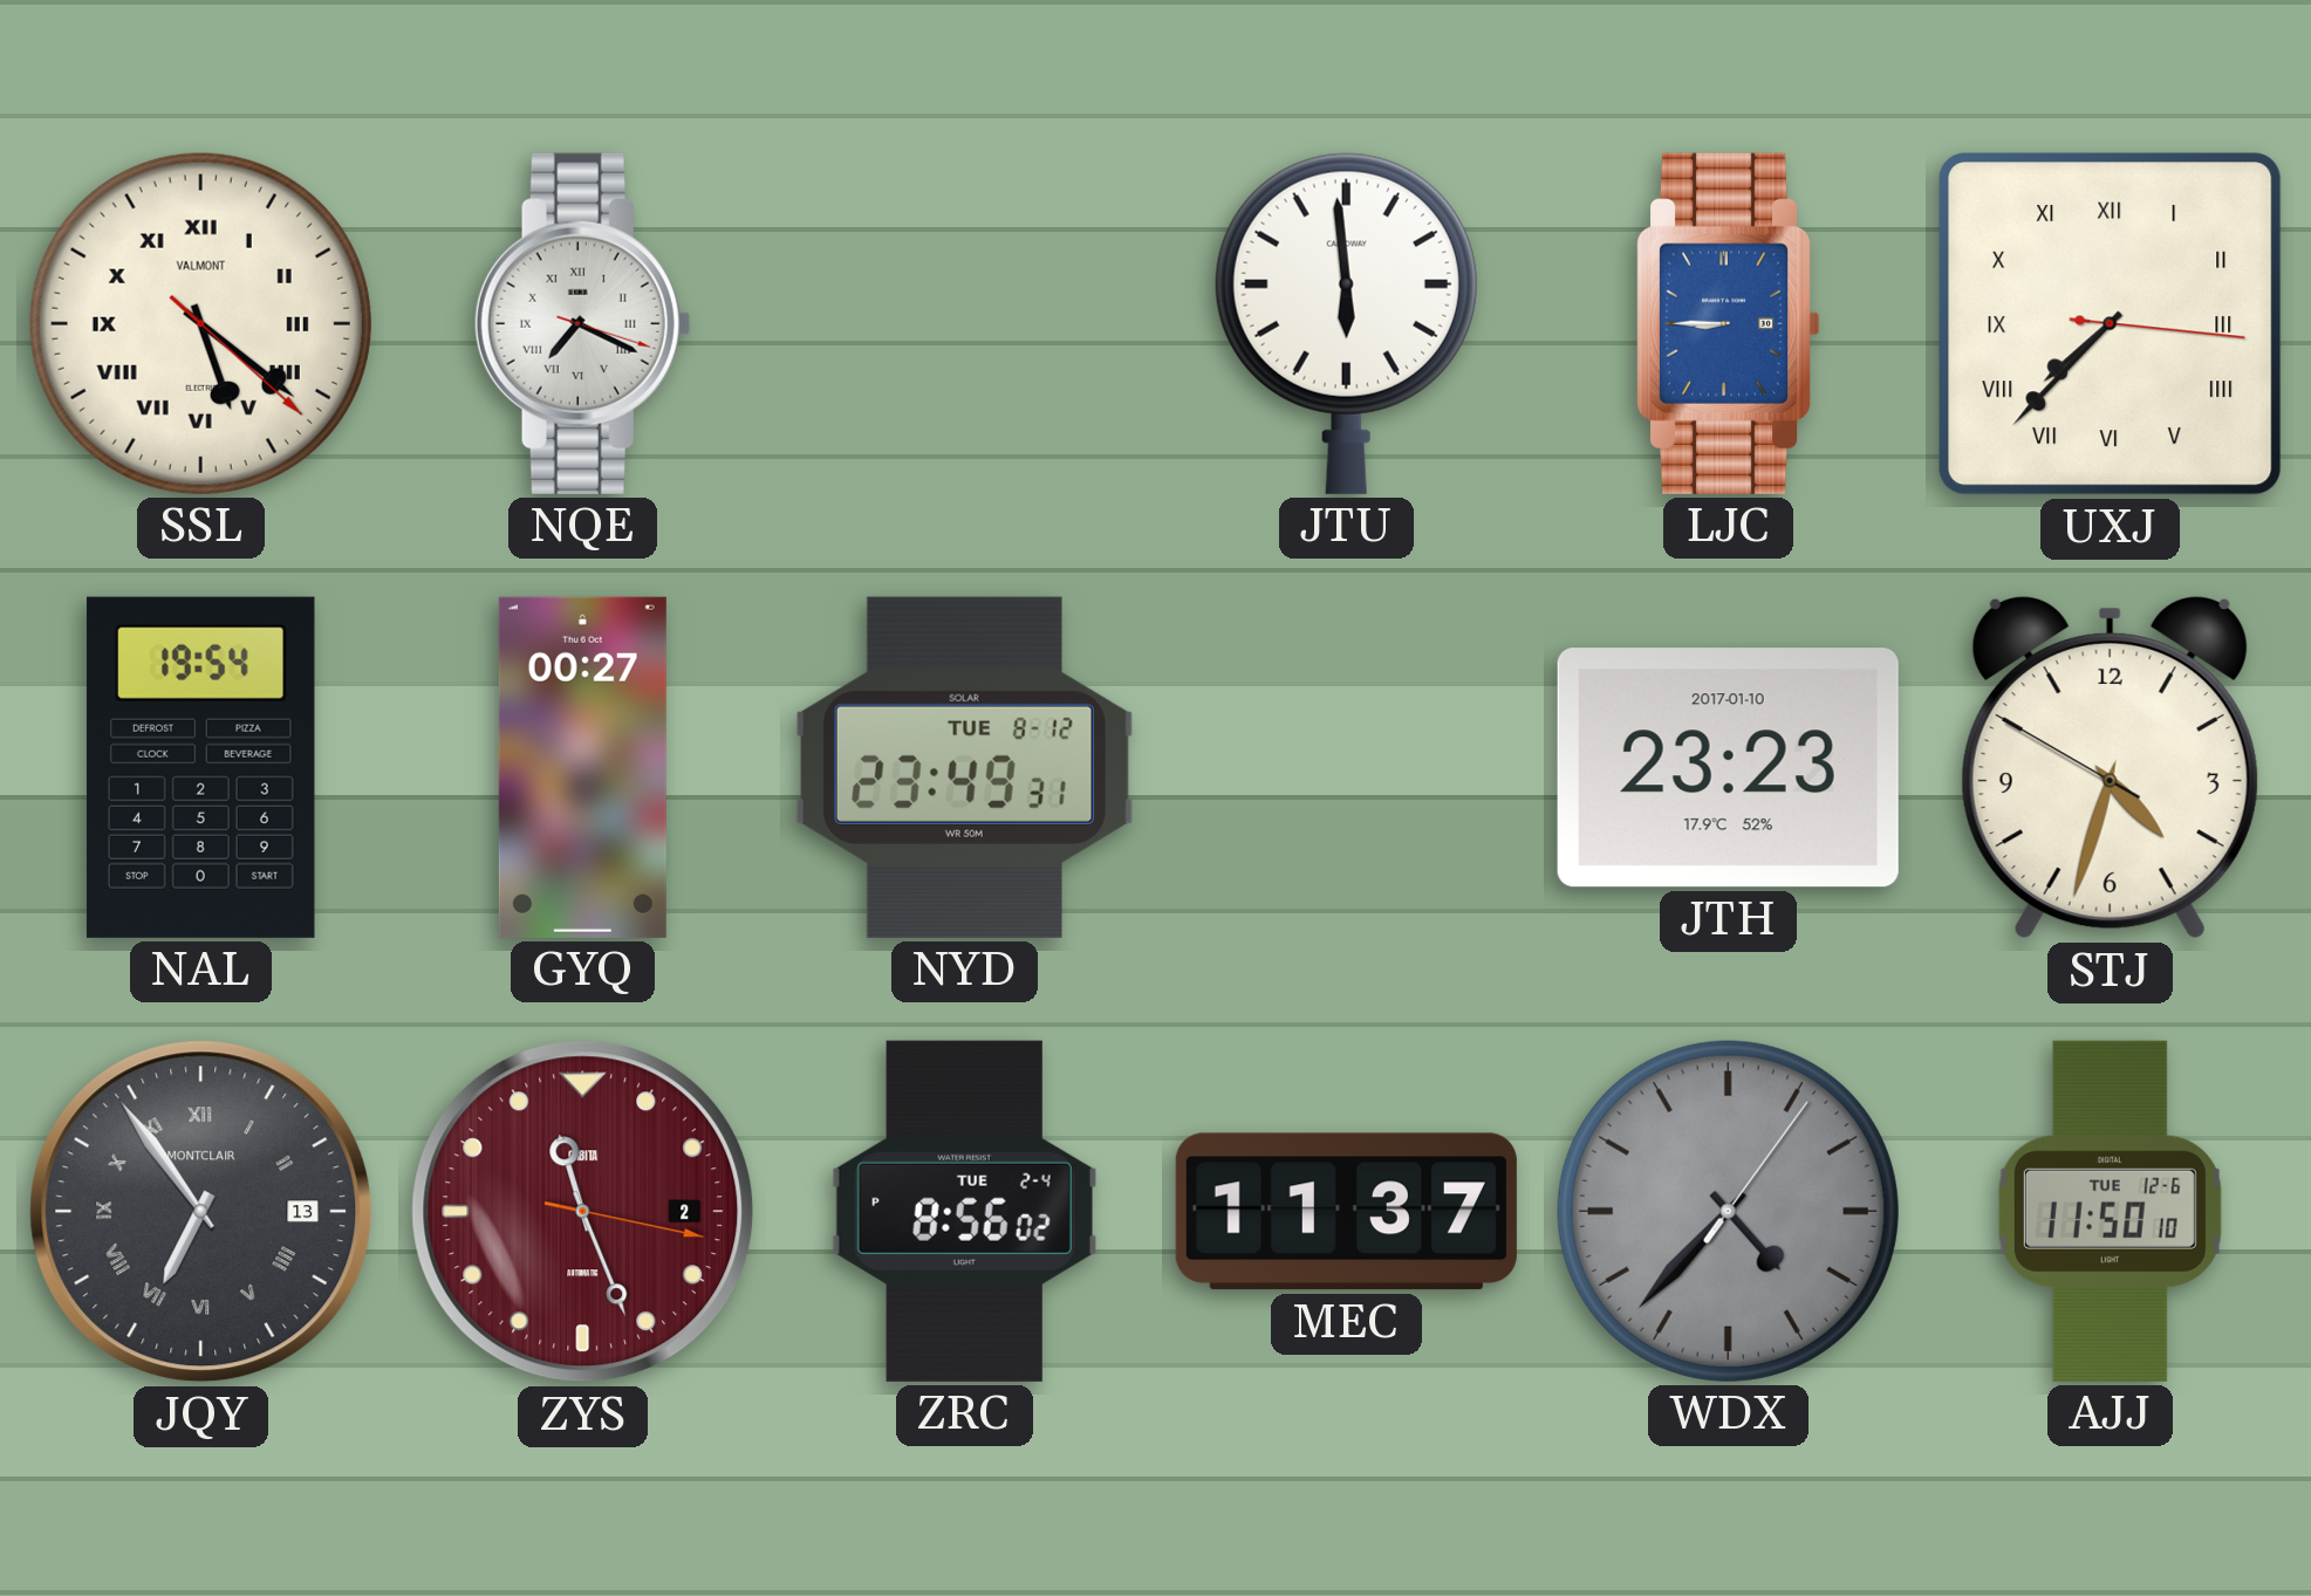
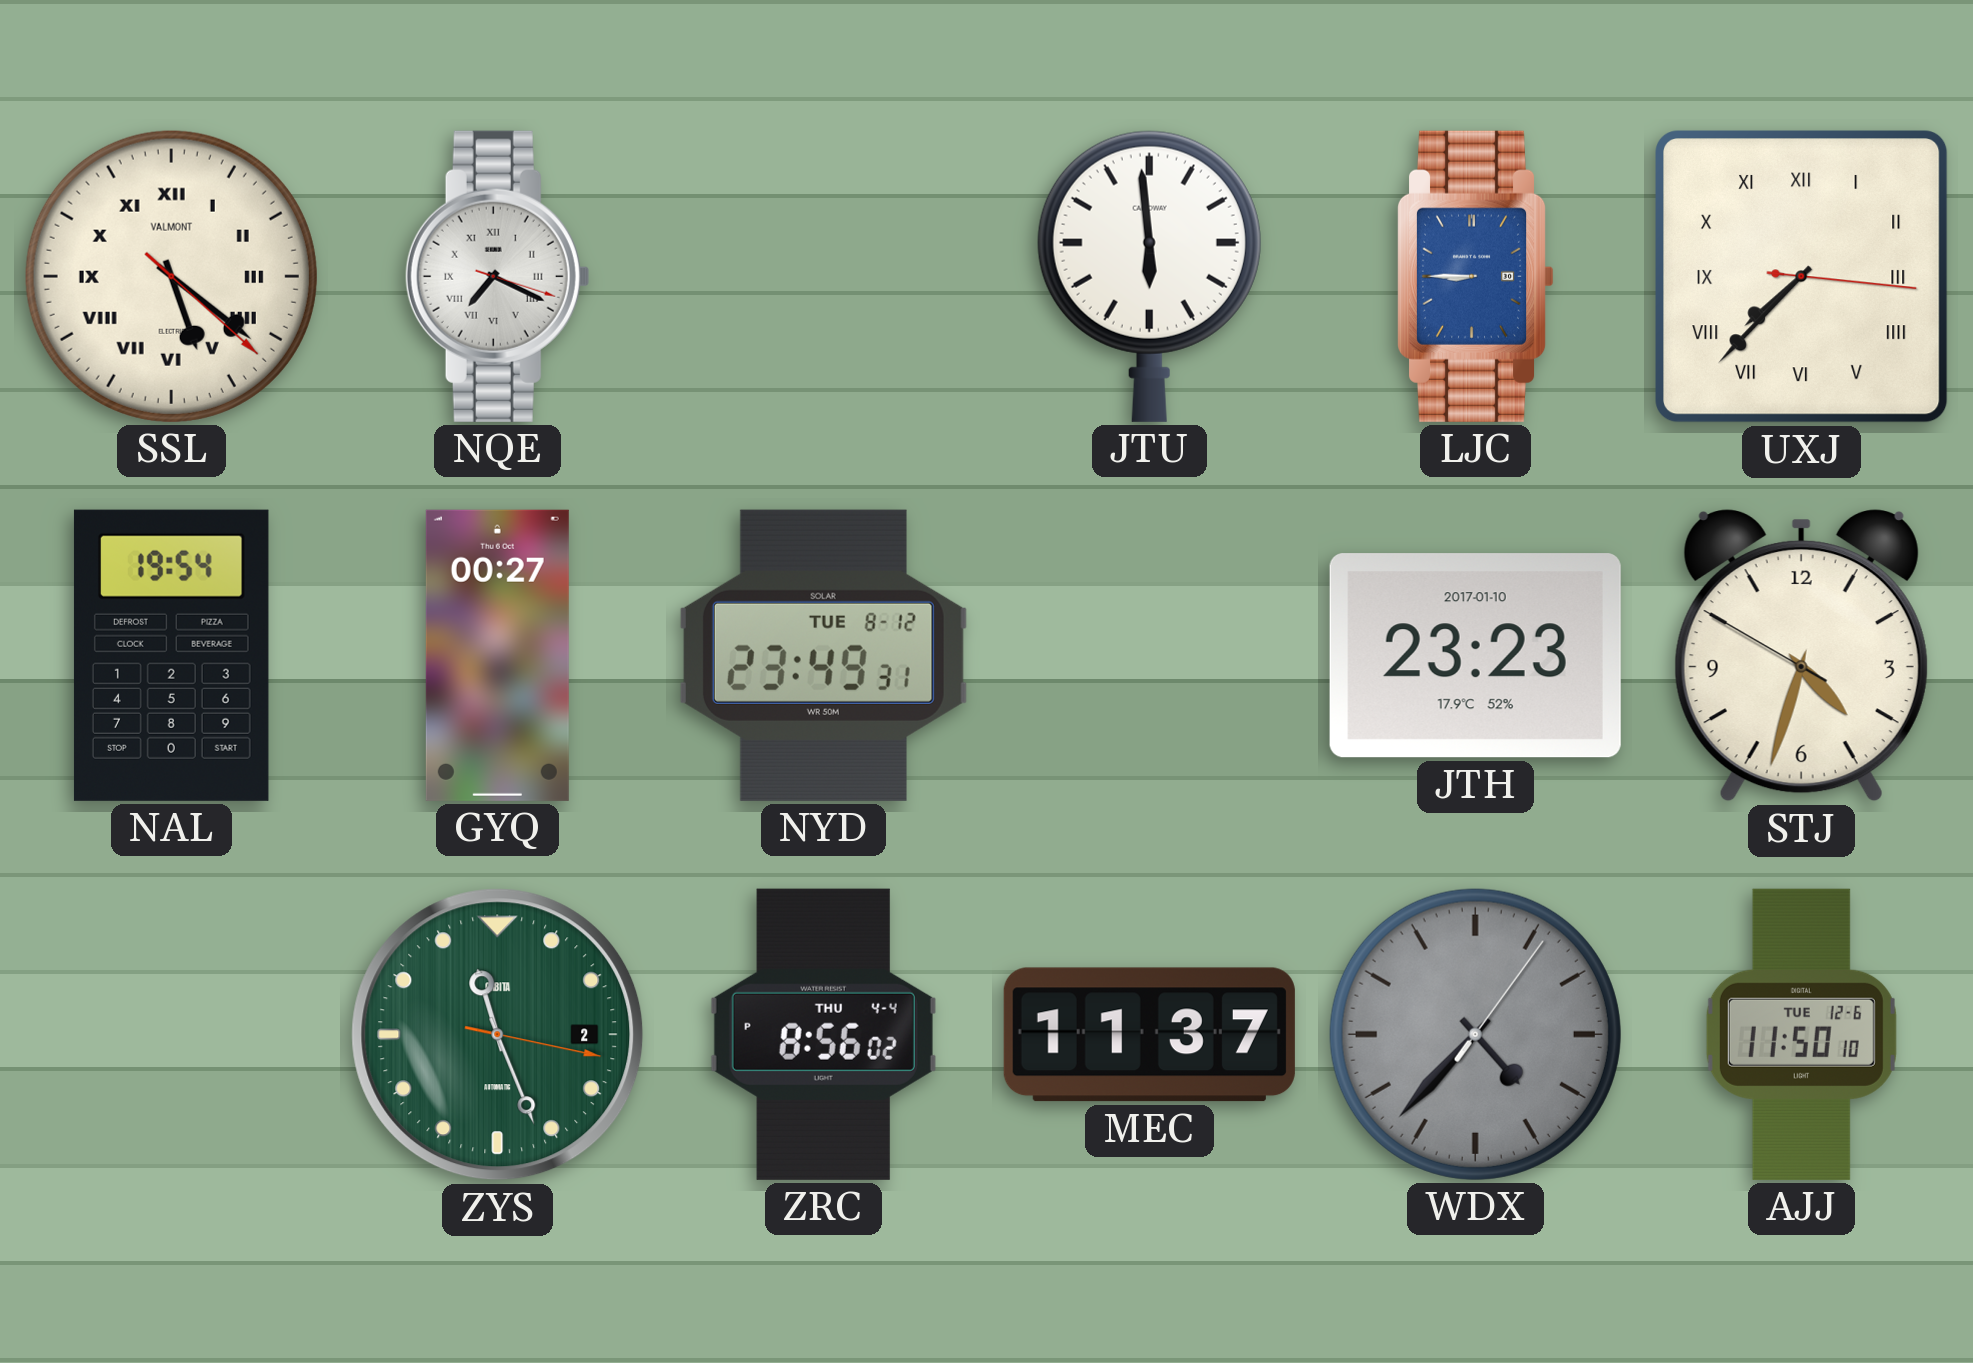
JQY: 6:54 -> none
ZYS dial: burgundy -> green
ZRC date: TUE 2-4 -> THU 4-4
